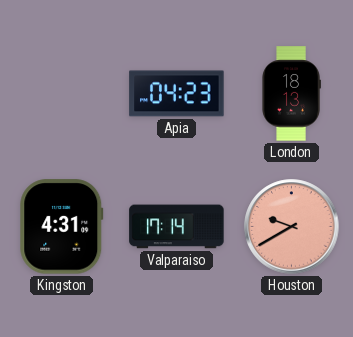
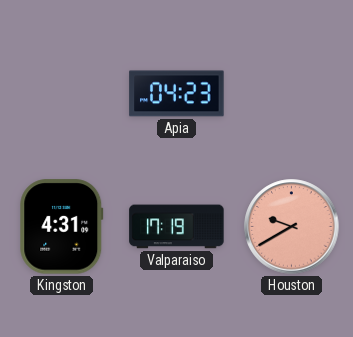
London: 18:13 -> none
Valparaiso: 17:14 -> 17:19
